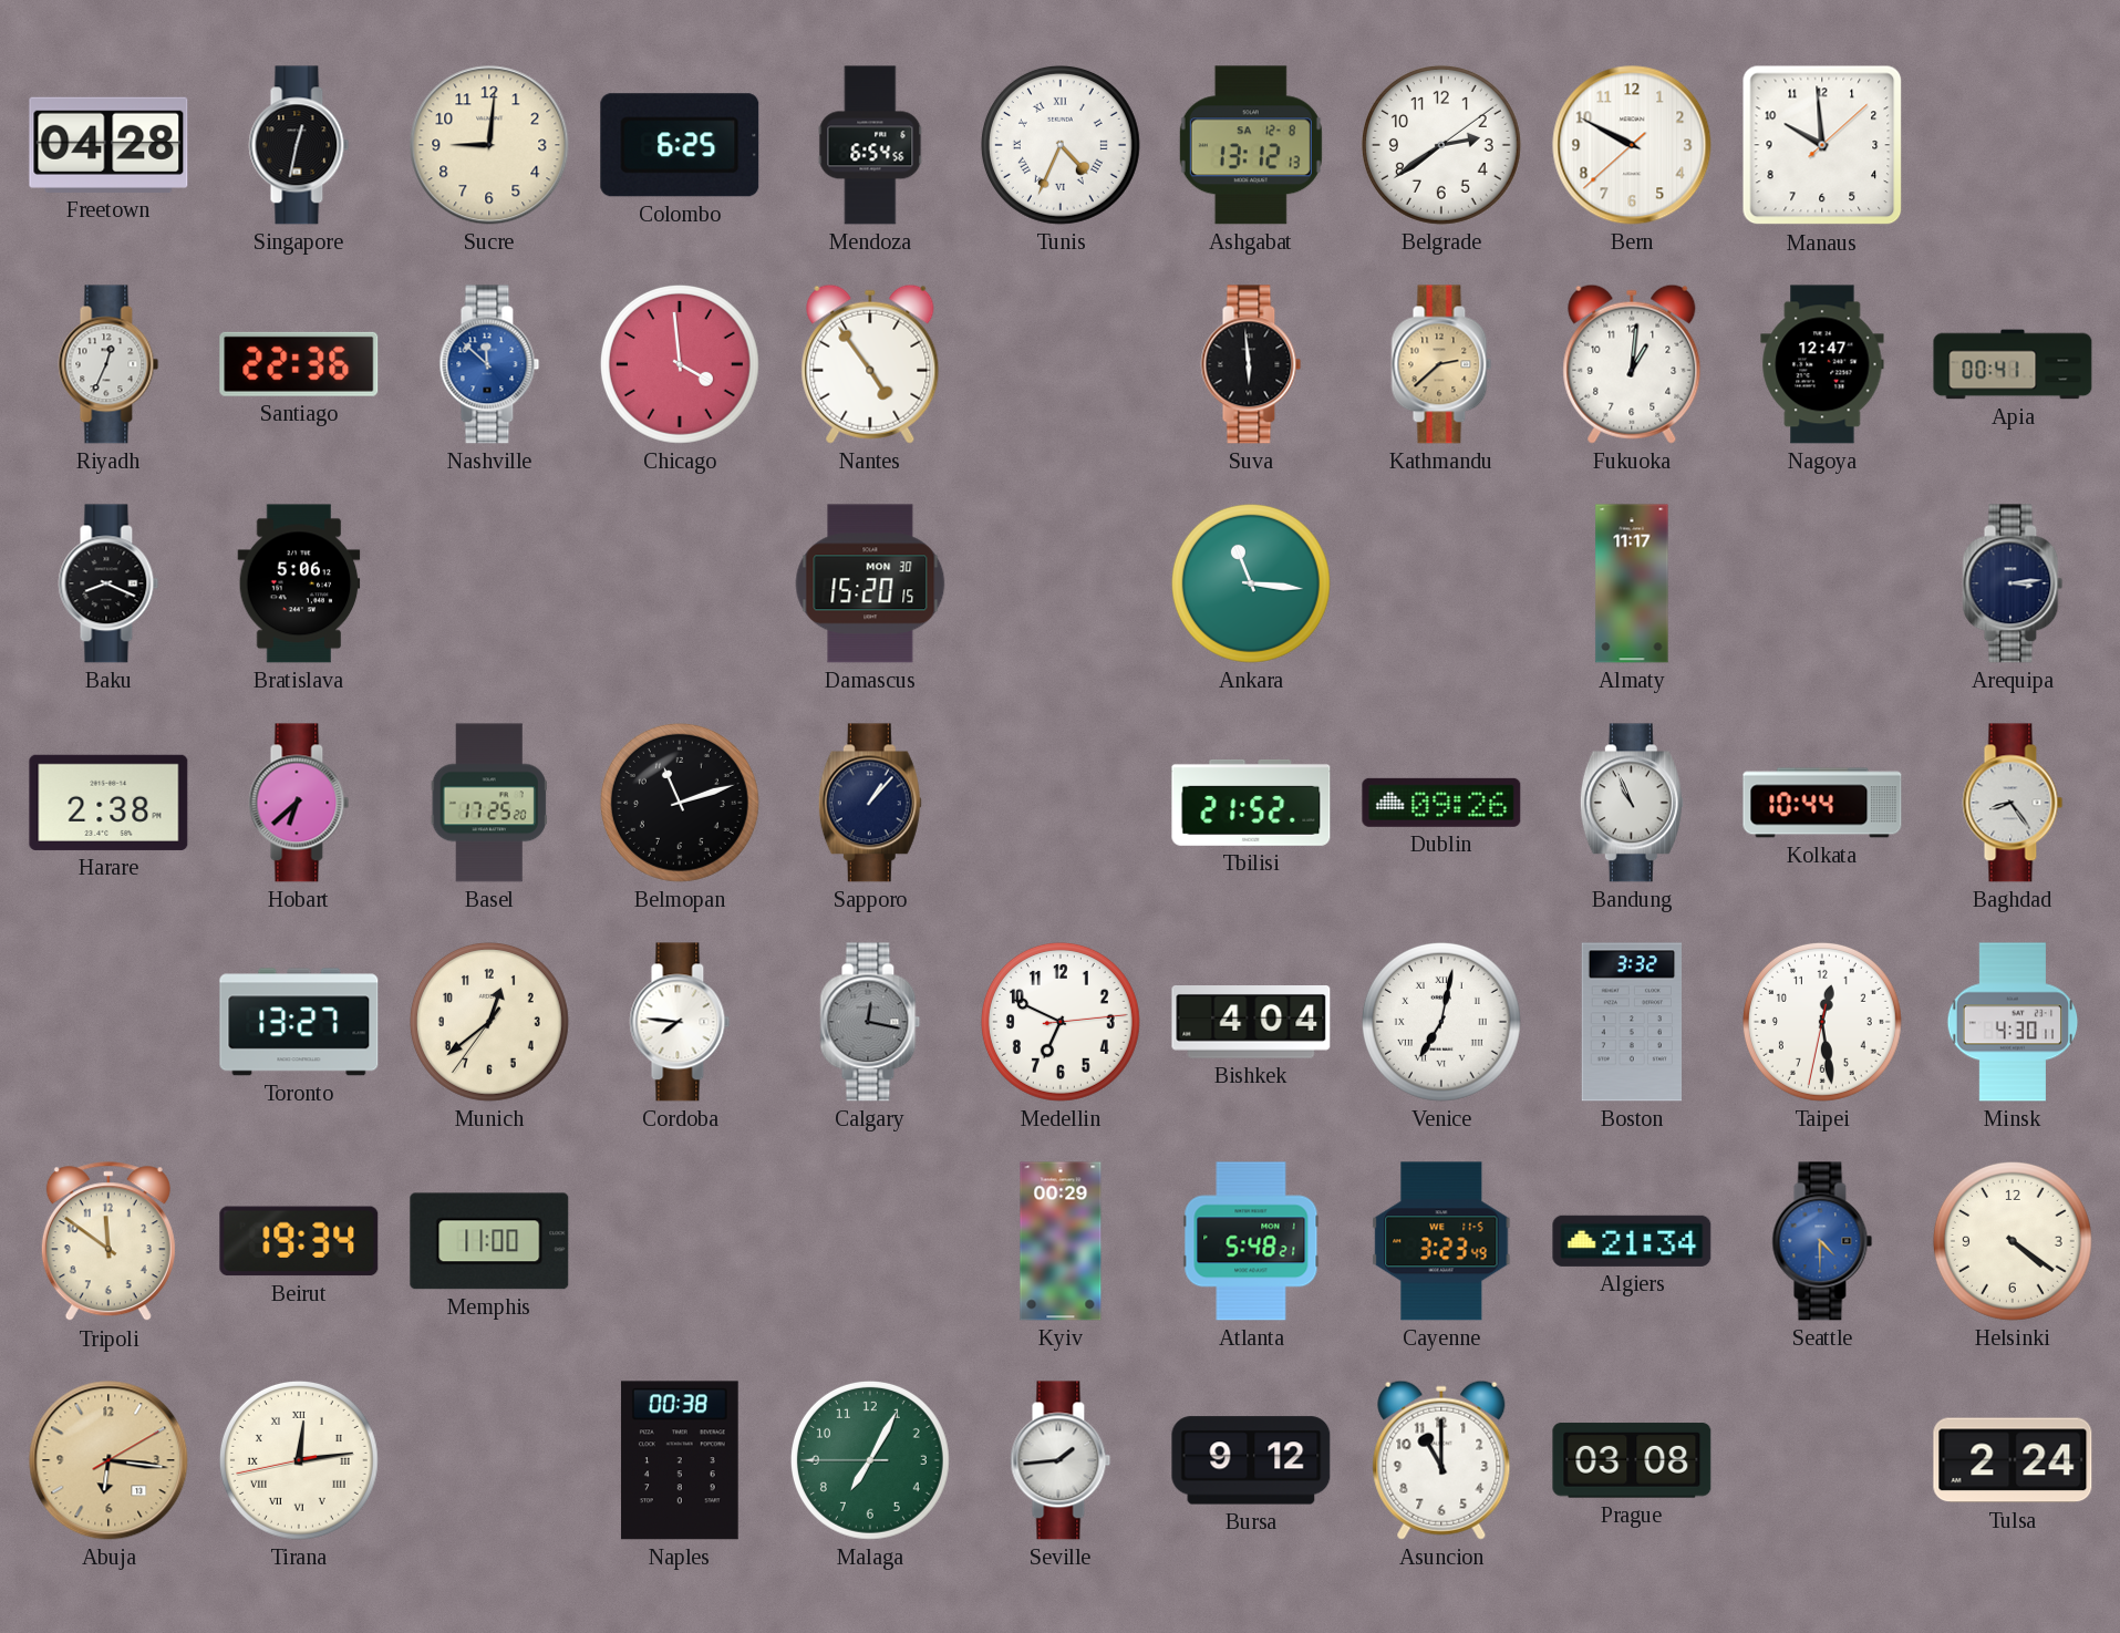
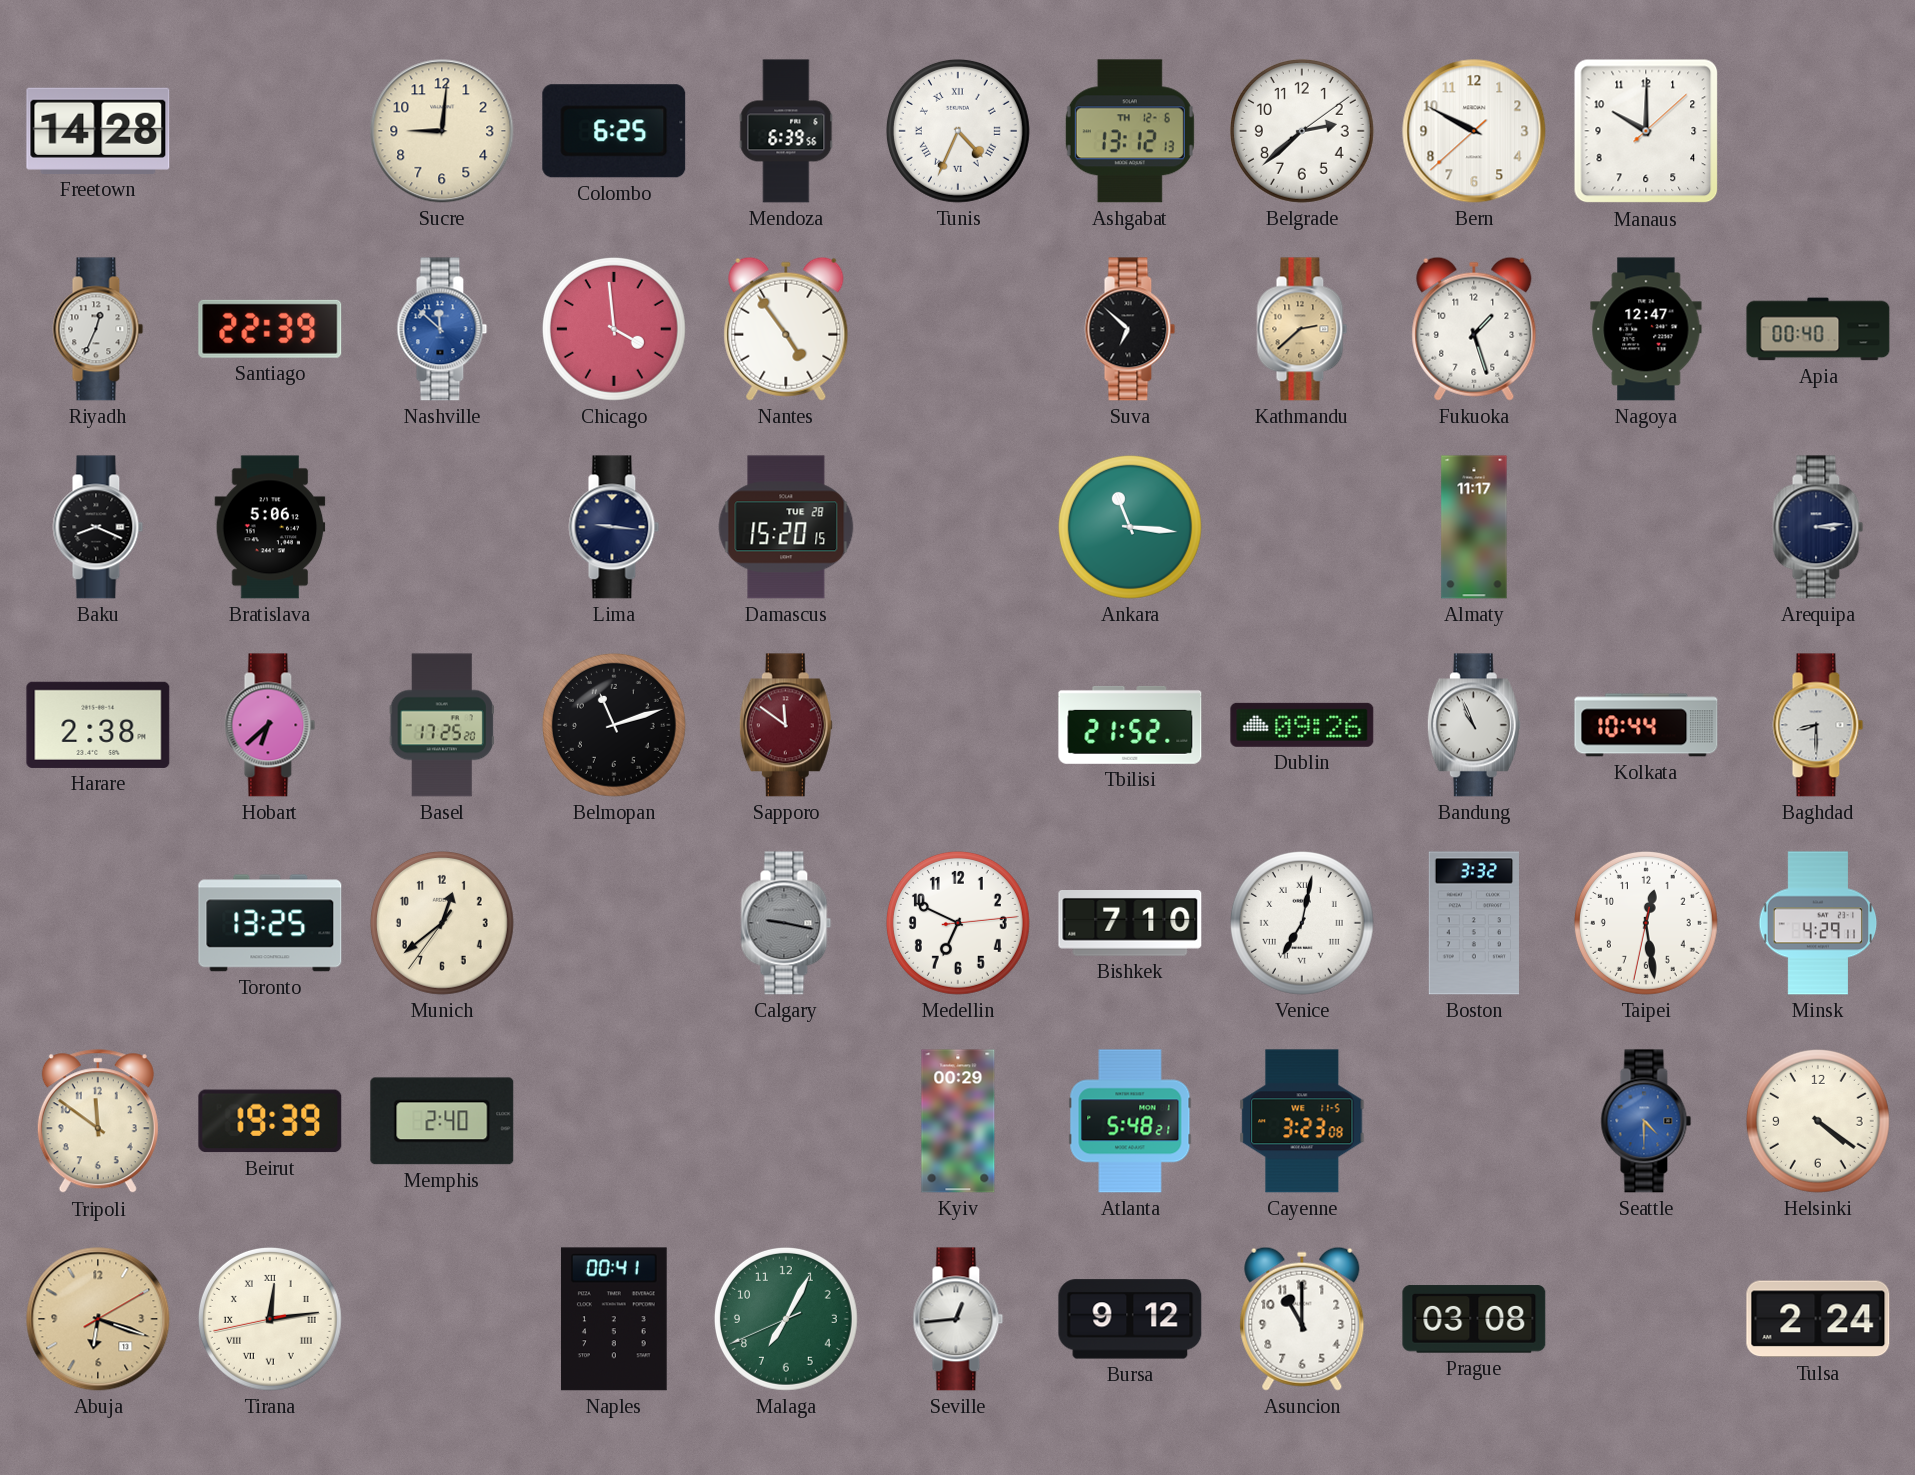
Freetown: 04:28 -> 14:28
Singapore: 12:32 -> none
Mendoza: 6:54 -> 6:39
Ashgabat date: SA 12-8 -> TH 12-6
Belgrade: 2:39 -> 2:38
Manaus: 9:59 -> 10:00
Santiago: 22:36 -> 22:39
Suva: 5:59 -> 6:52
Fukuoka: 1:01 -> 1:27
Apia: 00:41 -> 00:40
Lima: none -> 9:16
Damascus date: MON 30 -> TUE 28
Sapporo: 1:07 -> 11:51
Sapporo dial: navy -> burgundy
Baghdad: 8:24 -> 8:30
Toronto: 13:27 -> 13:25
Cordoba: 7:46 -> none
Calgary: 12:17 -> 9:17
Bishkek: 4:04 -> 7:10
Minsk: 4:30 -> 4:29
Beirut: 19:34 -> 19:39
Memphis: 11:00 -> 2:40
Cayenne: 3:23:49 -> 3:23:08
Algiers: 21:34 -> none
Abuja: 6:16 -> 6:18
Naples: 00:38 -> 00:41
Malaga: 7:04:45 -> 7:04:41
Seville: 1:44 -> 12:44
